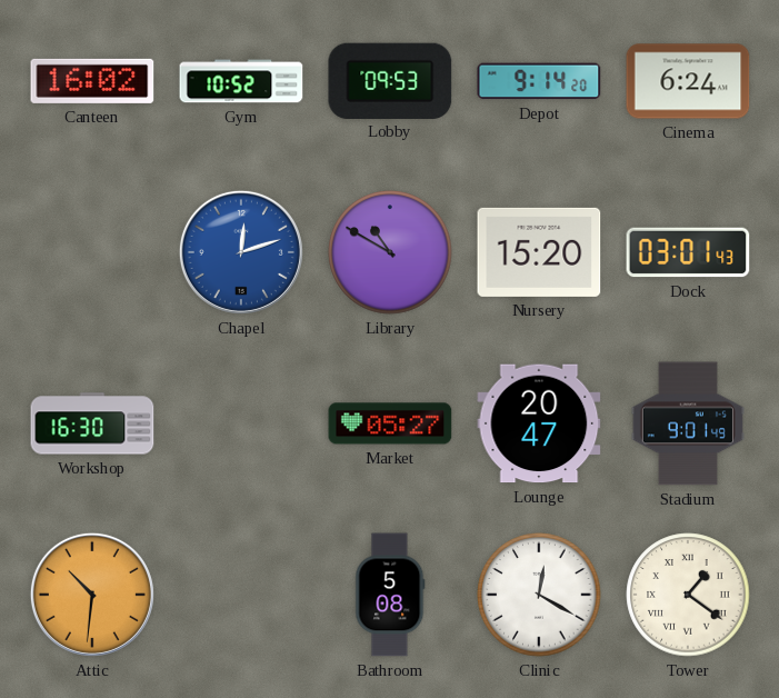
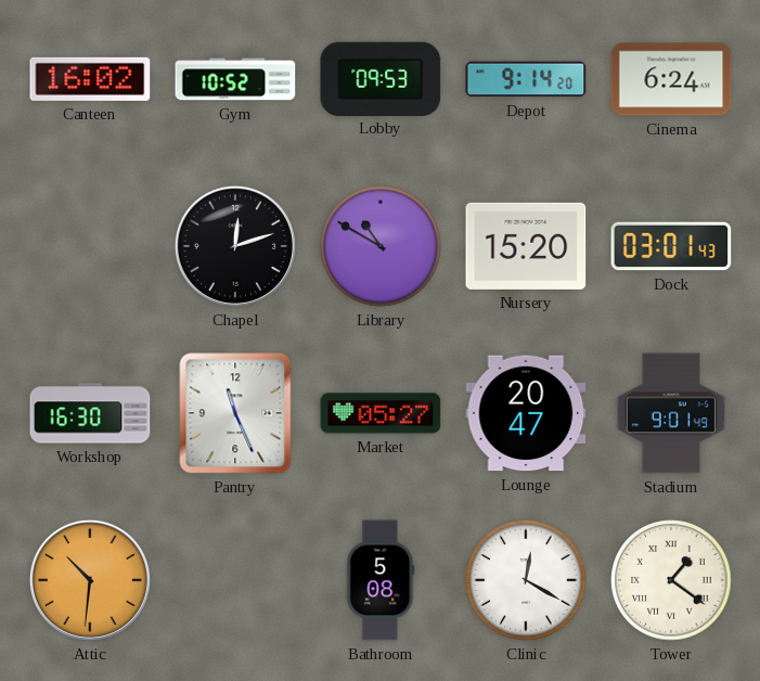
Chapel dial: blue -> black
Pantry: none -> 11:26
